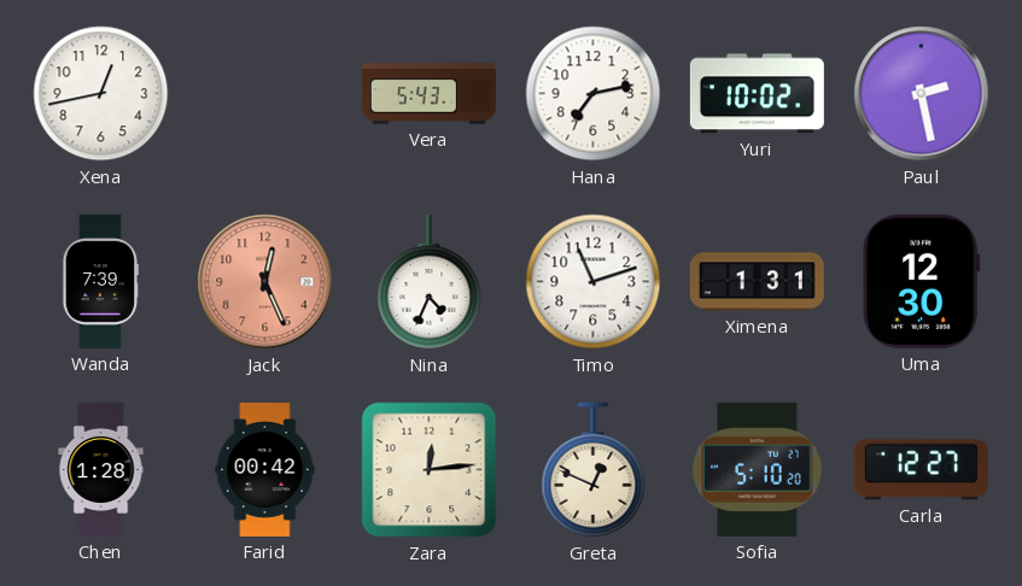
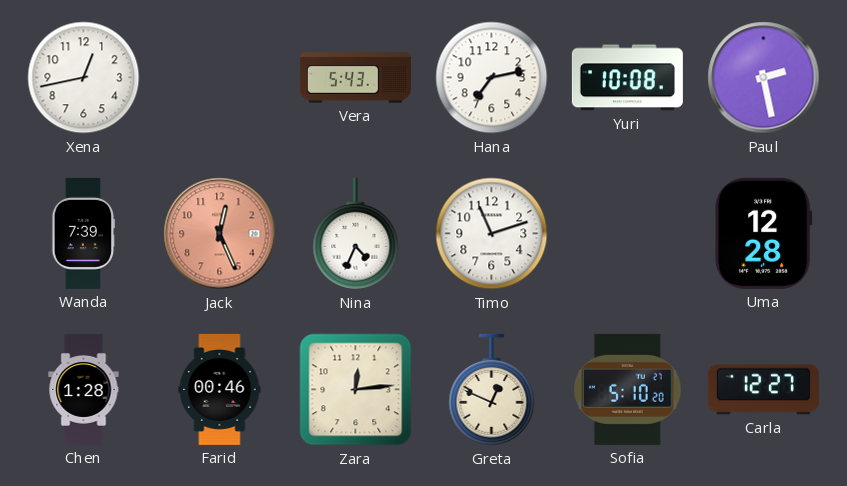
Yuri: 10:02 -> 10:08
Ximena: 1:31 -> none
Uma: 12:30 -> 12:28
Farid: 00:42 -> 00:46
